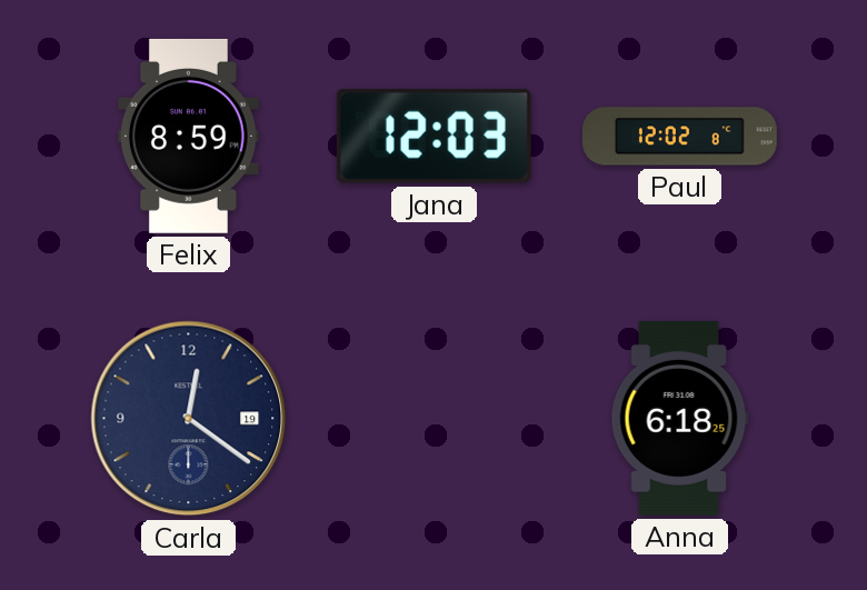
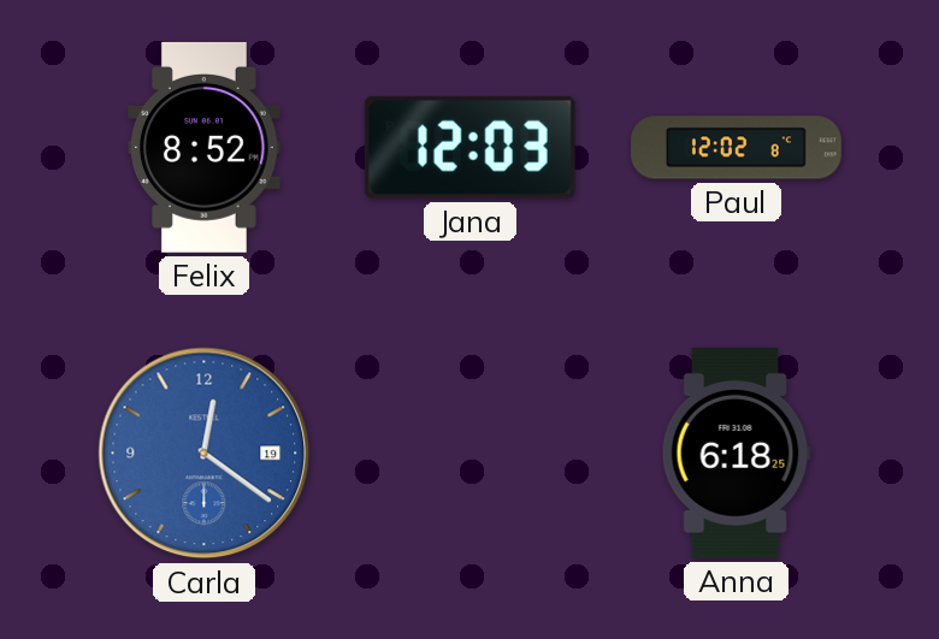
Felix: 8:59 -> 8:52
Carla dial: navy -> blue
